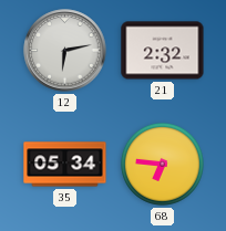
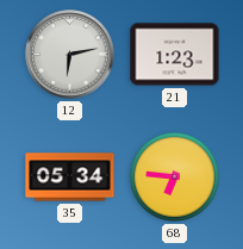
21: 2:32 -> 1:23
